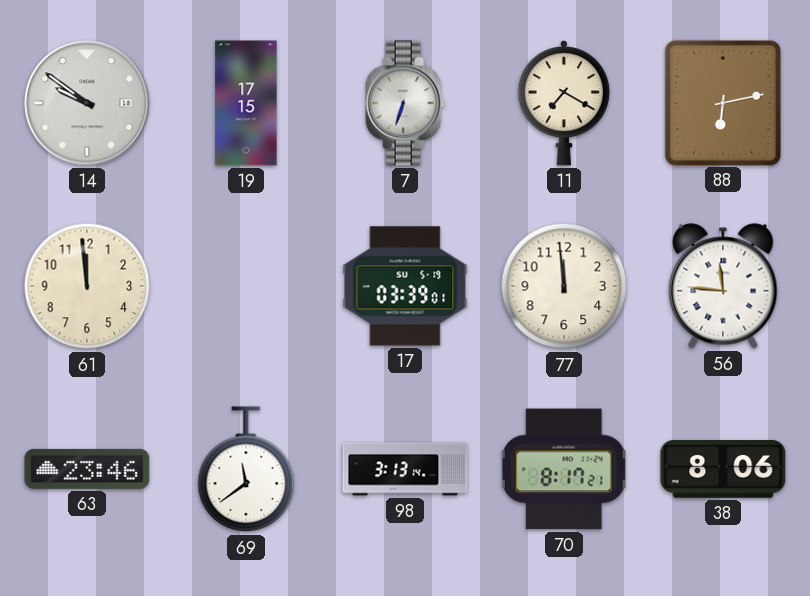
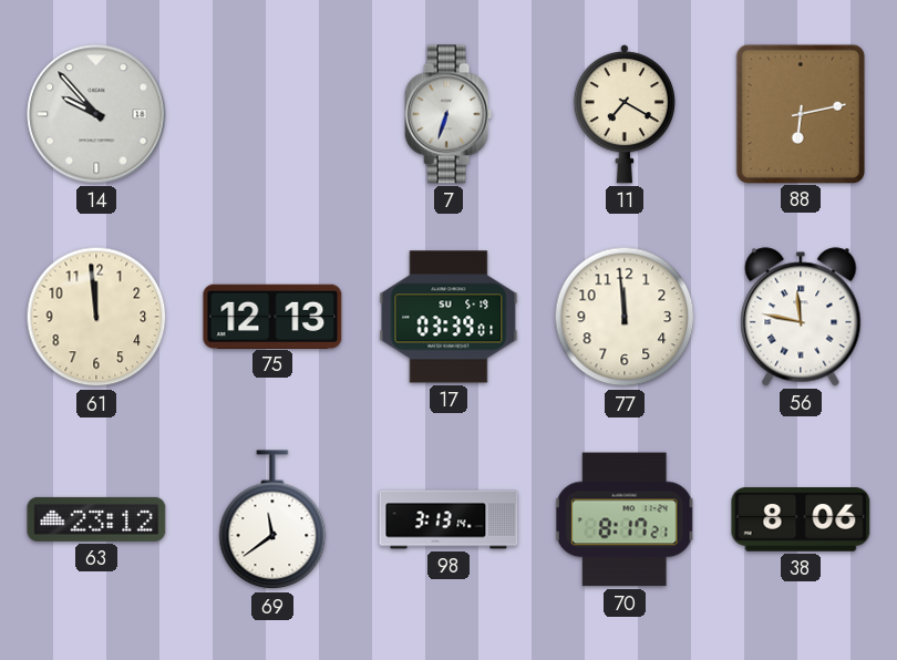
14: 9:51 -> 9:53
19: 17:15 -> none
75: none -> 12:13
56: 11:46 -> 11:47
63: 23:46 -> 23:12
